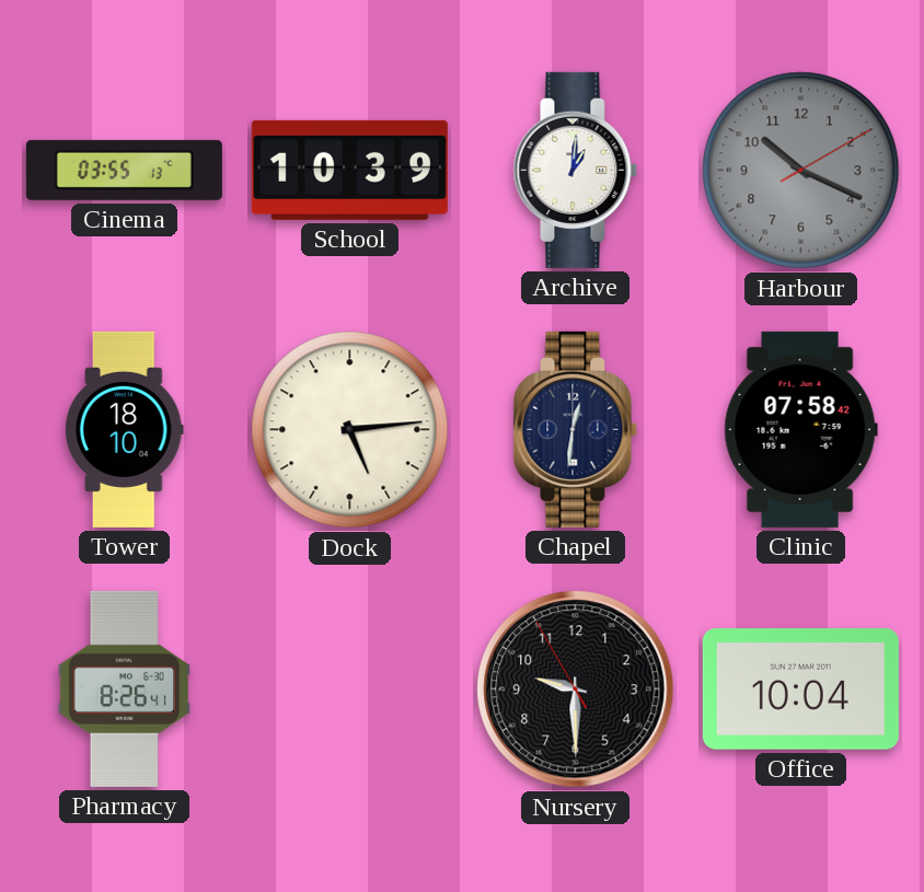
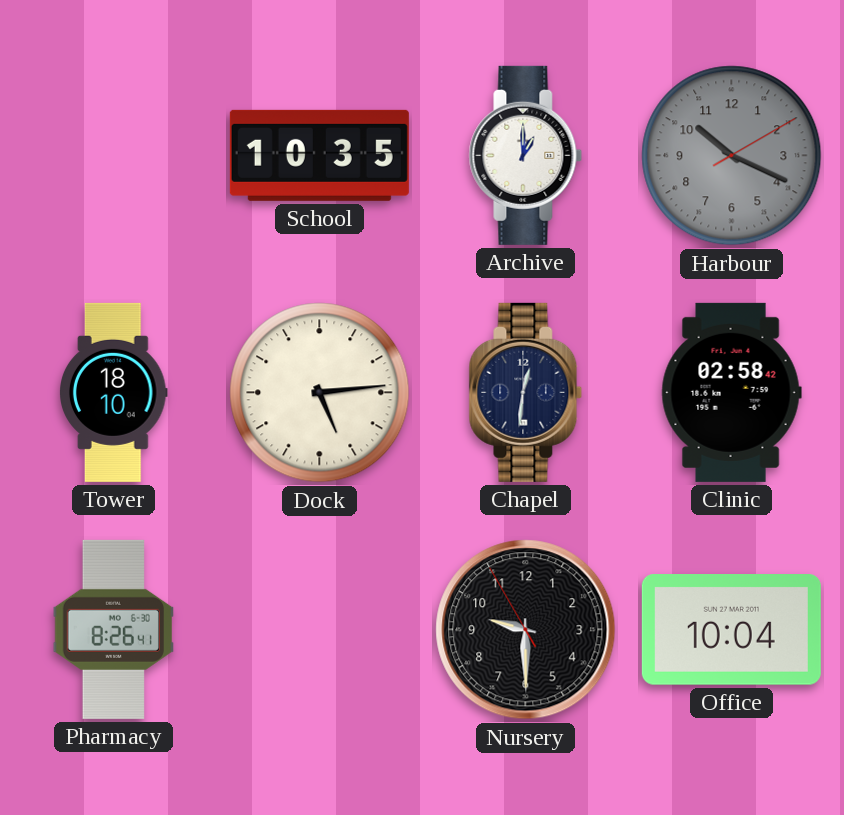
Cinema: 03:55 -> none
School: 10:39 -> 10:35
Archive: 1:01 -> 1:00
Clinic: 07:58 -> 02:58
